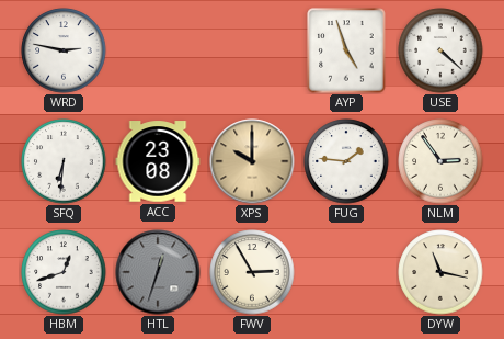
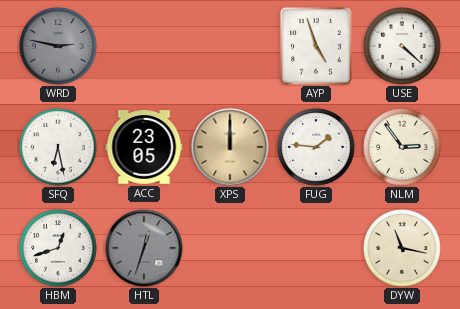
WRD dial: white -> grey
SFQ: 6:31 -> 6:28
ACC: 23:08 -> 23:05
XPS: 10:00 -> 12:00
FWV: 2:55 -> none
